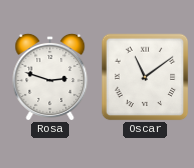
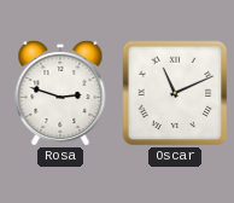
Oscar: 11:09 -> 11:11
